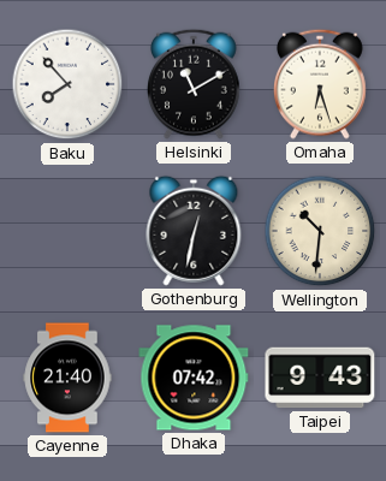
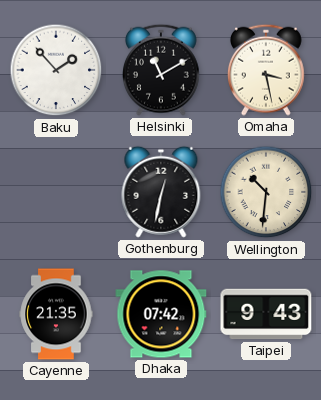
Baku: 7:53 -> 1:53
Omaha: 6:27 -> 3:28
Cayenne: 21:40 -> 21:35
